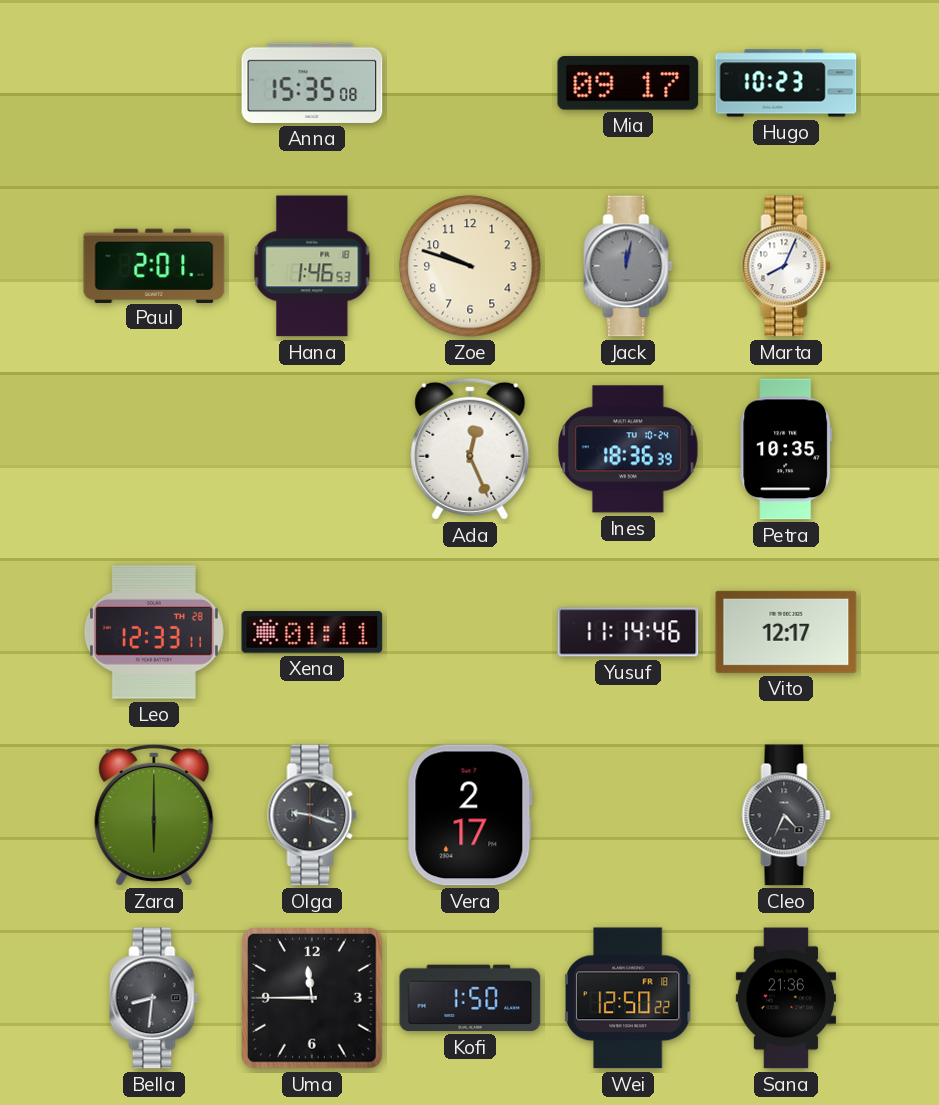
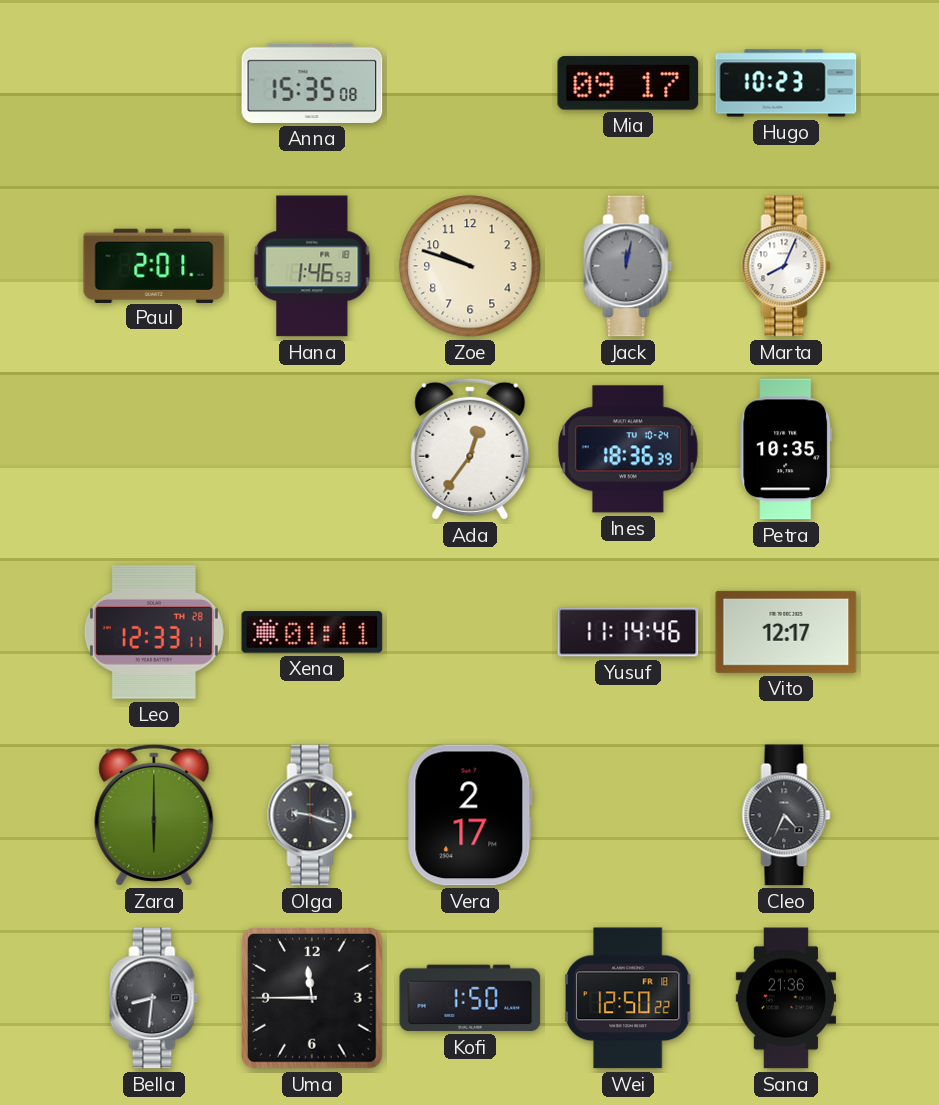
Ada: 12:26 -> 12:36
